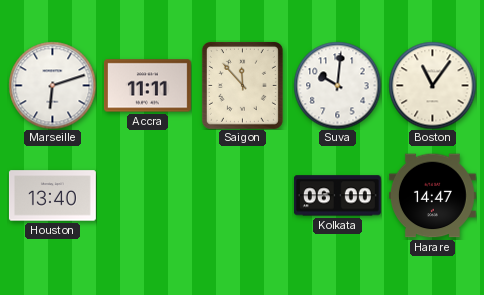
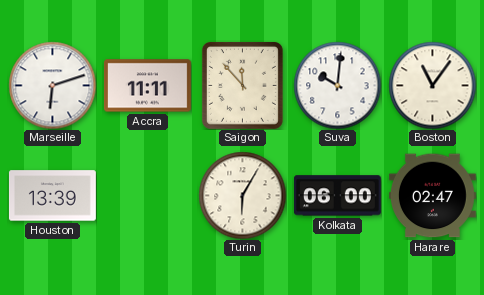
Houston: 13:40 -> 13:39
Turin: none -> 6:05
Harare: 14:47 -> 02:47
